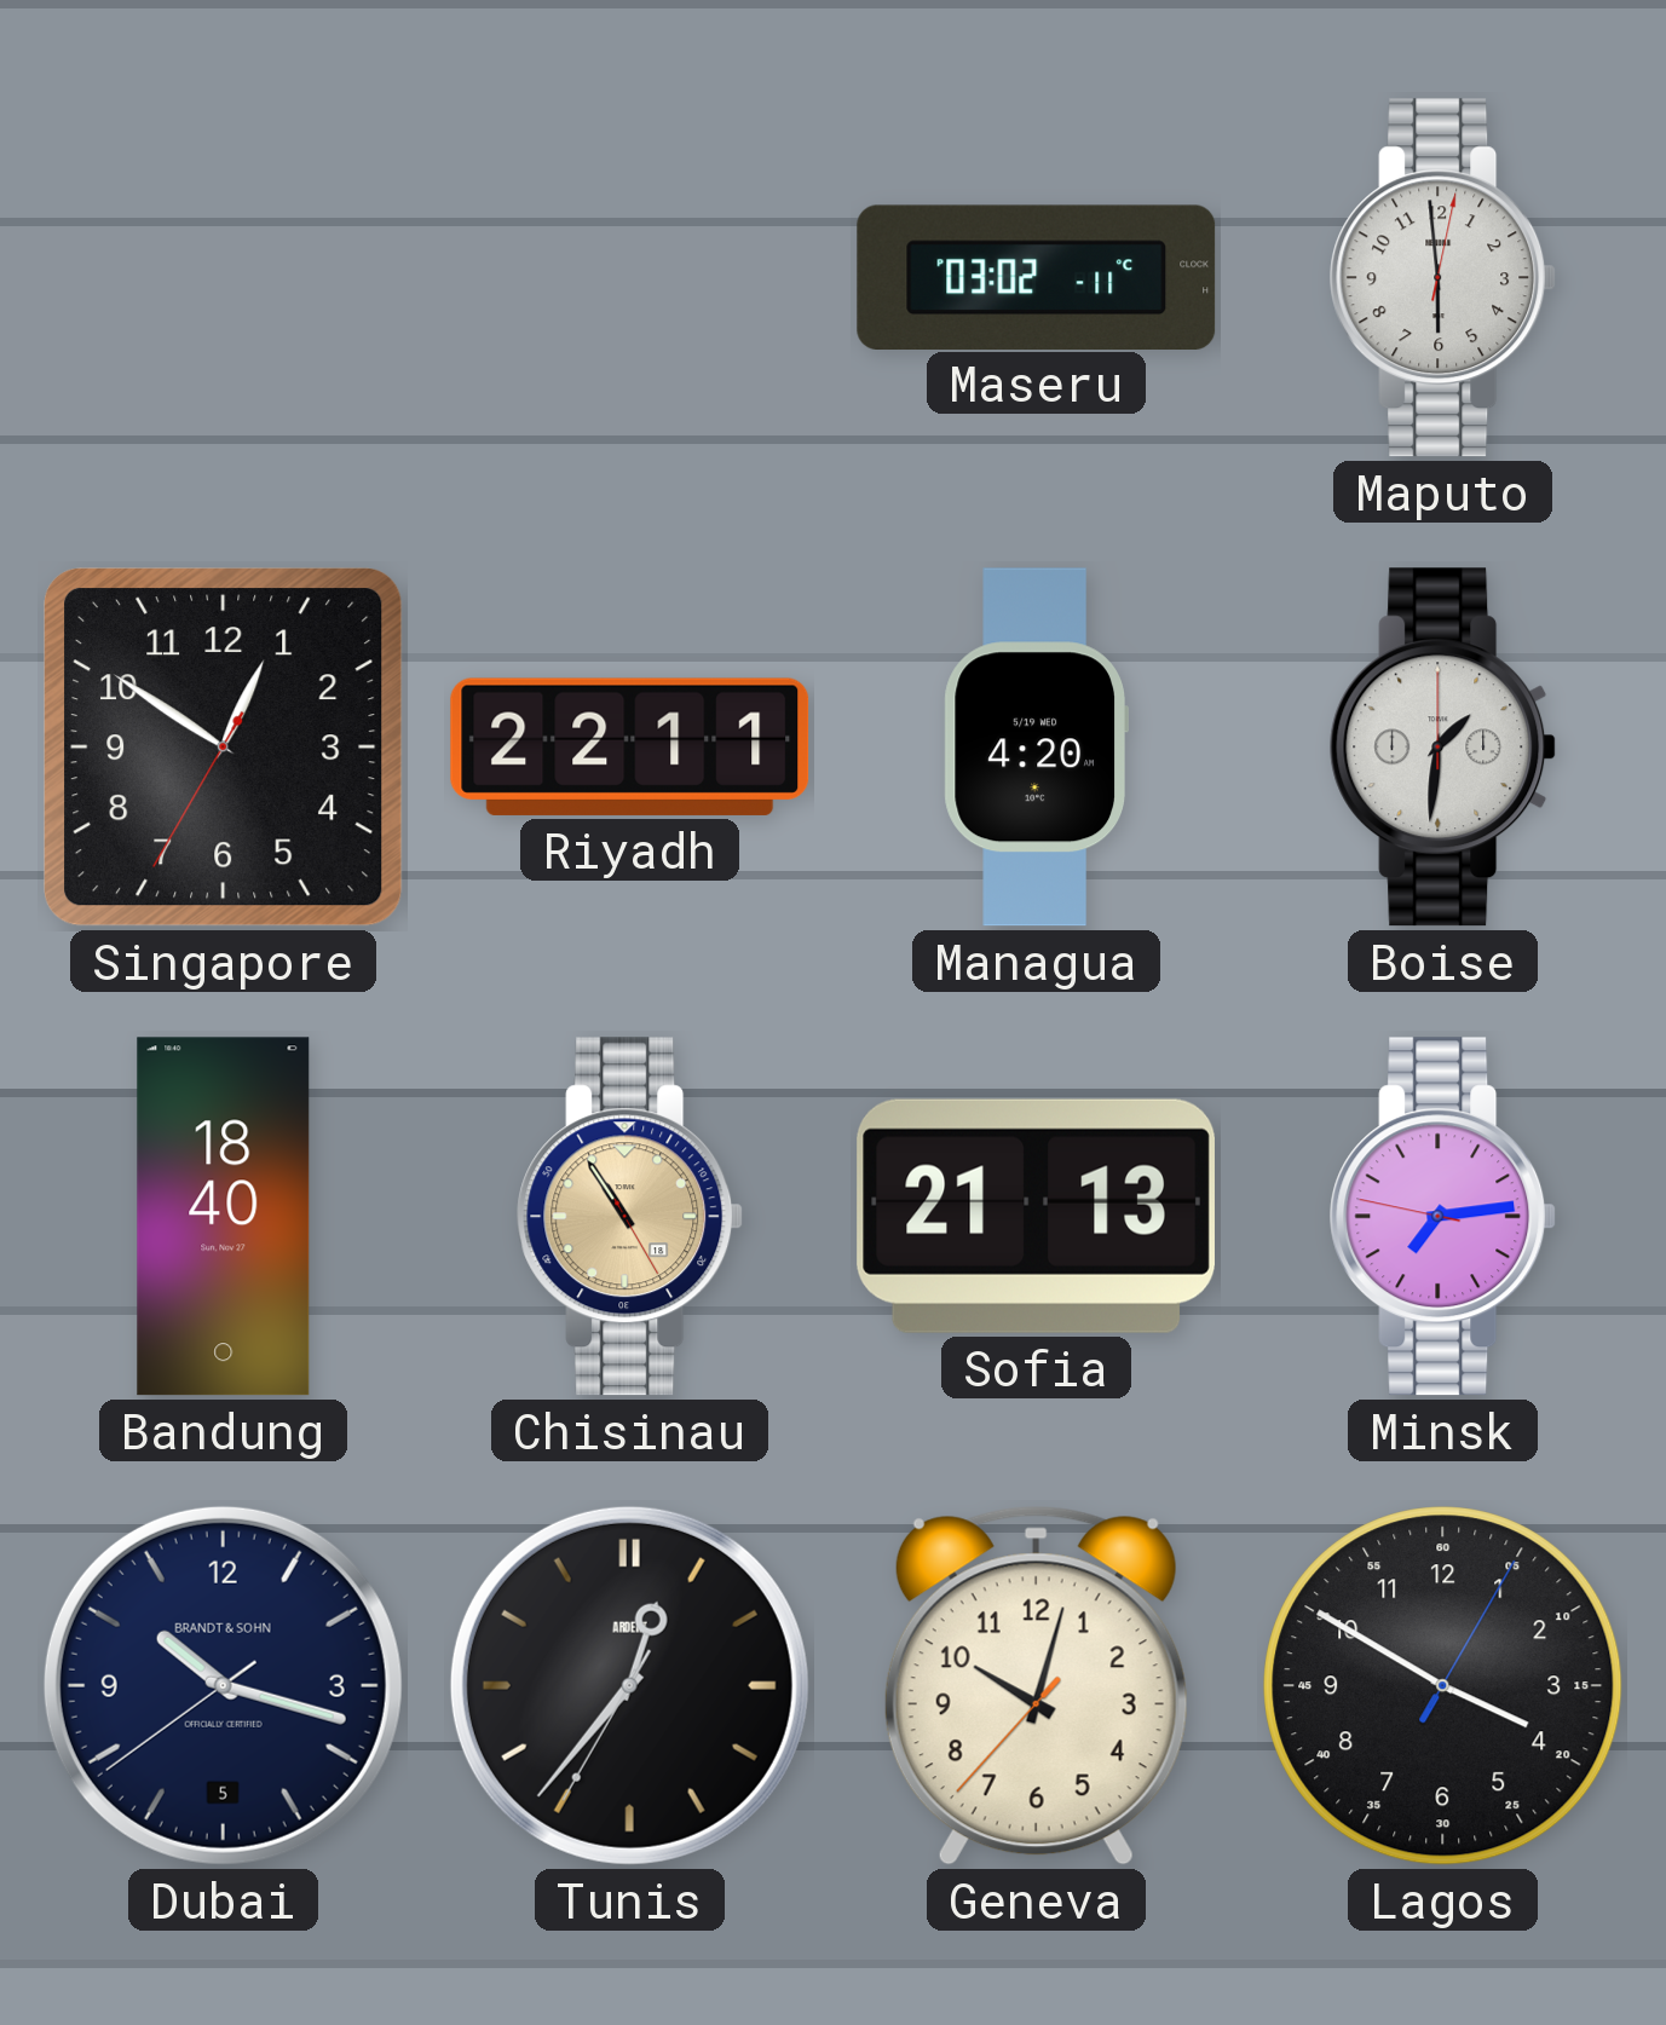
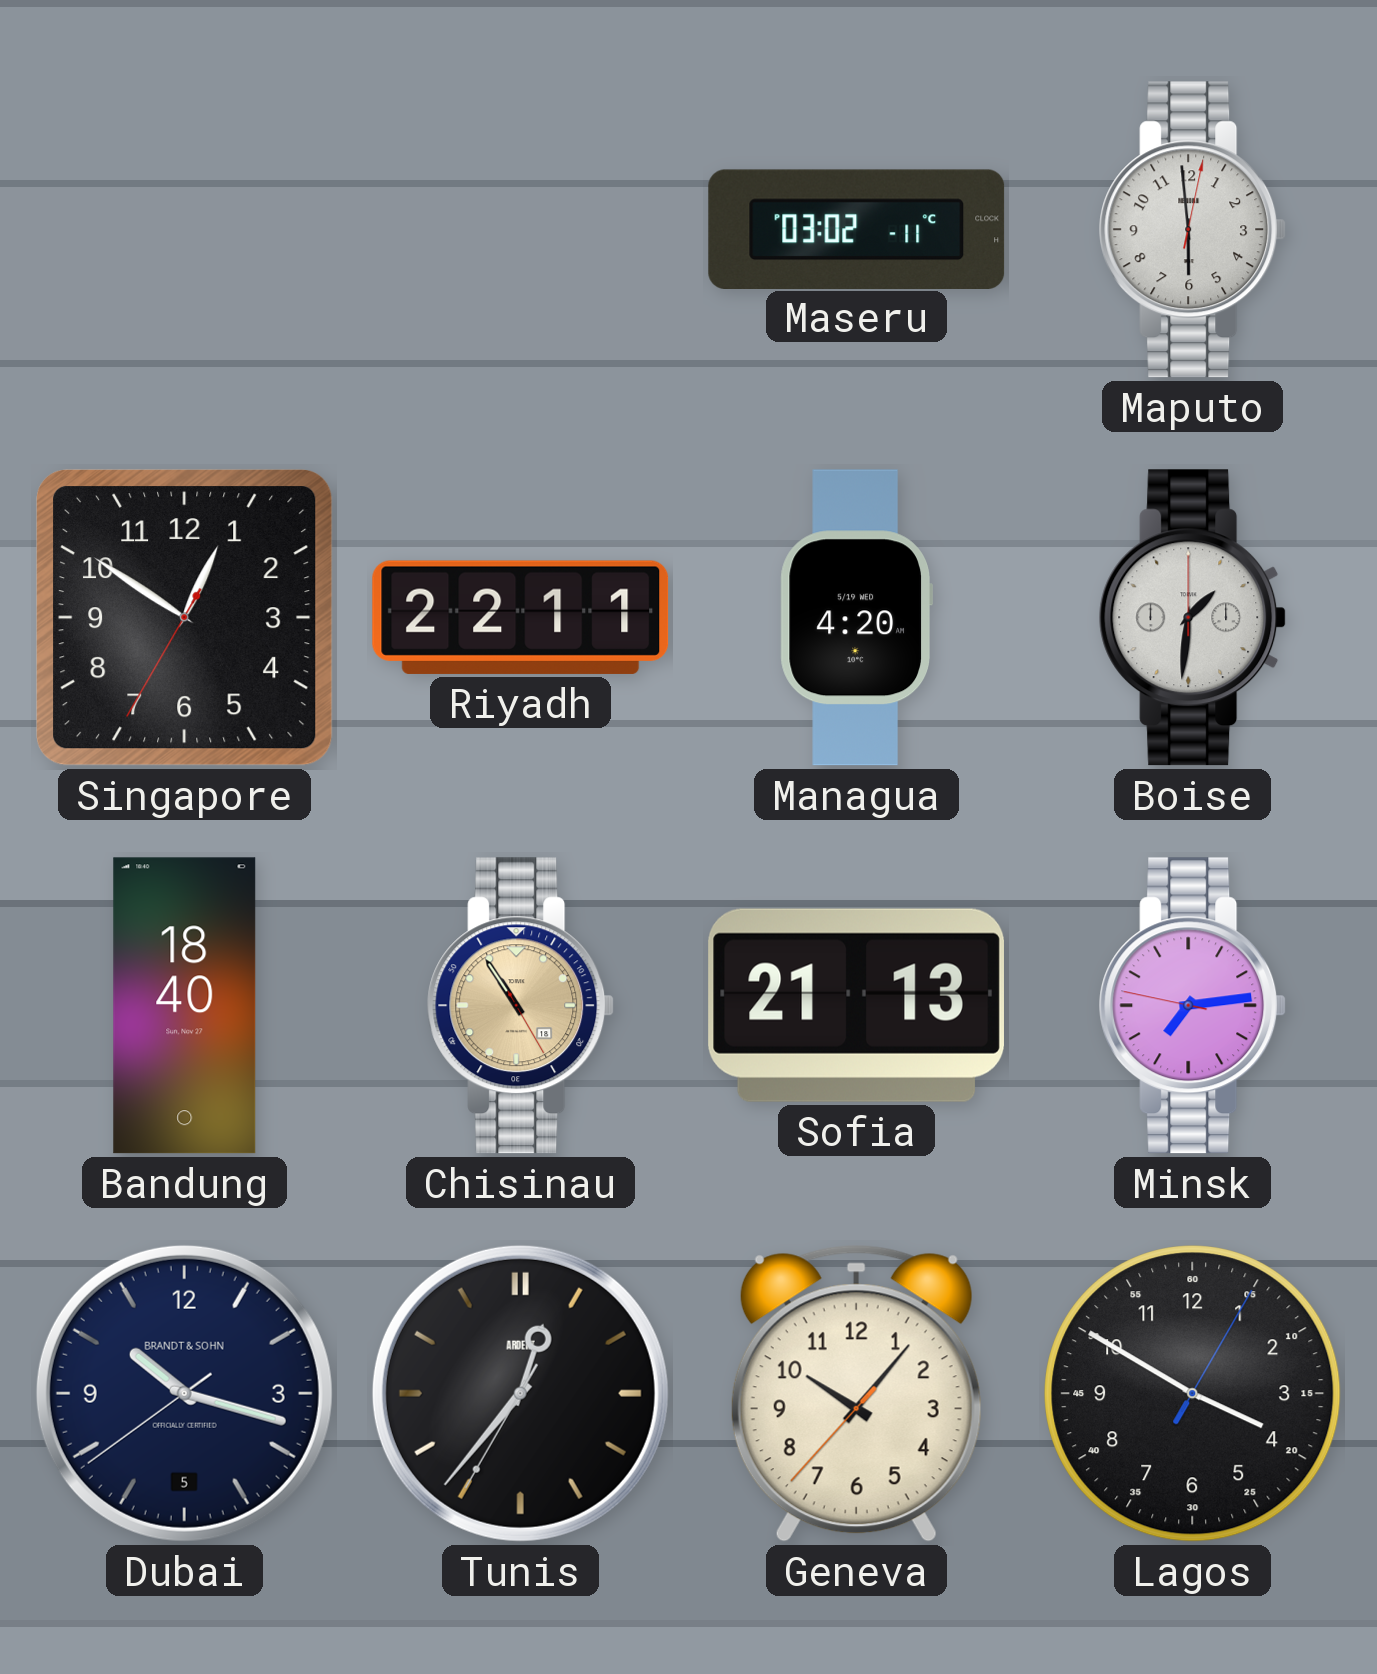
Geneva: 10:02 -> 10:06
